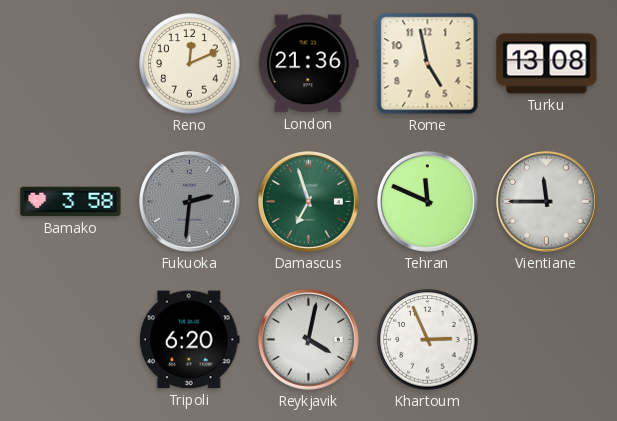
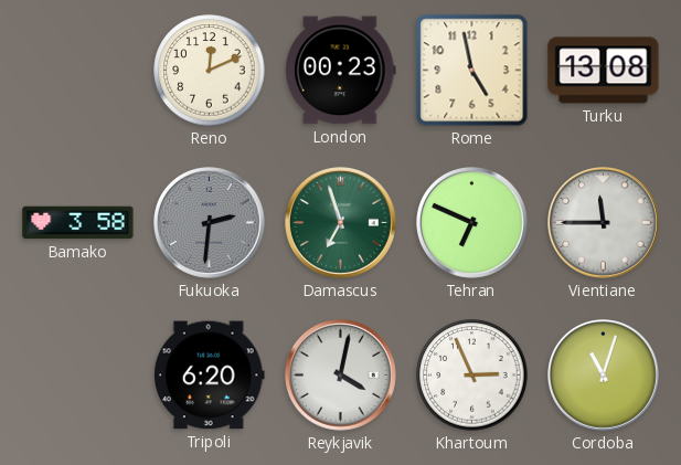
London: 21:36 -> 00:23
Tehran: 11:49 -> 6:49
Cordoba: none -> 11:03
